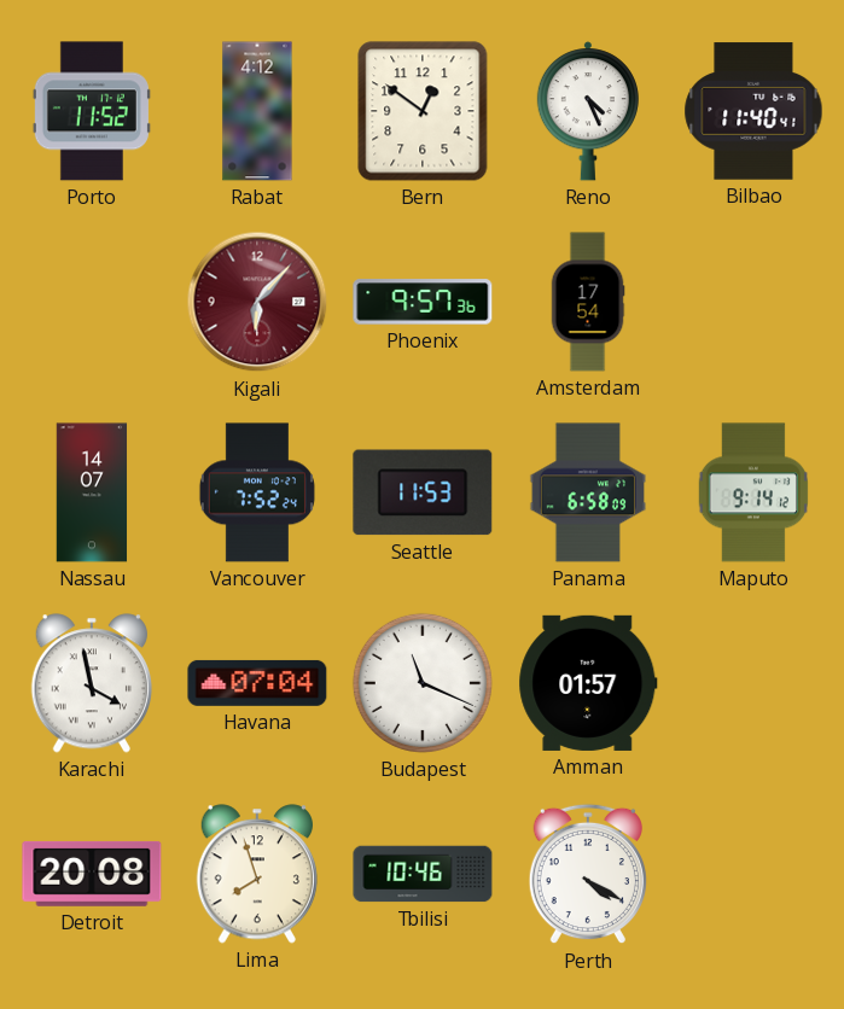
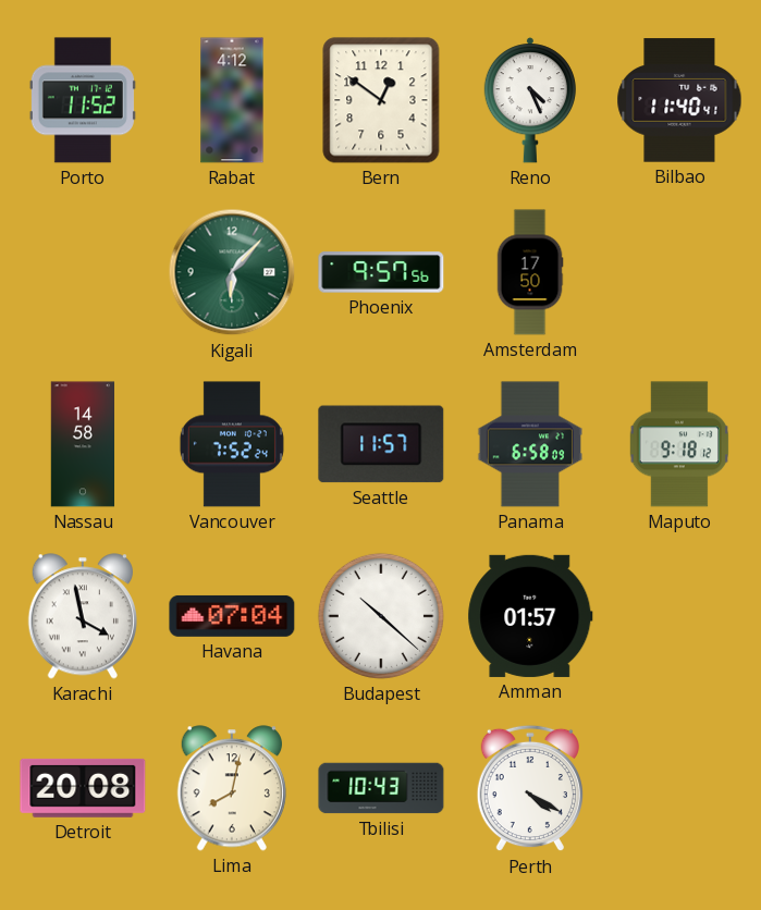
Kigali dial: burgundy -> green
Phoenix: 9:57:36 -> 9:57:56
Amsterdam: 17:54 -> 17:50
Nassau: 14:07 -> 14:58
Seattle: 11:53 -> 11:57
Maputo: 9:14 -> 9:18
Budapest: 11:19 -> 10:22
Lima: 7:57 -> 8:02
Tbilisi: 10:46 -> 10:43
